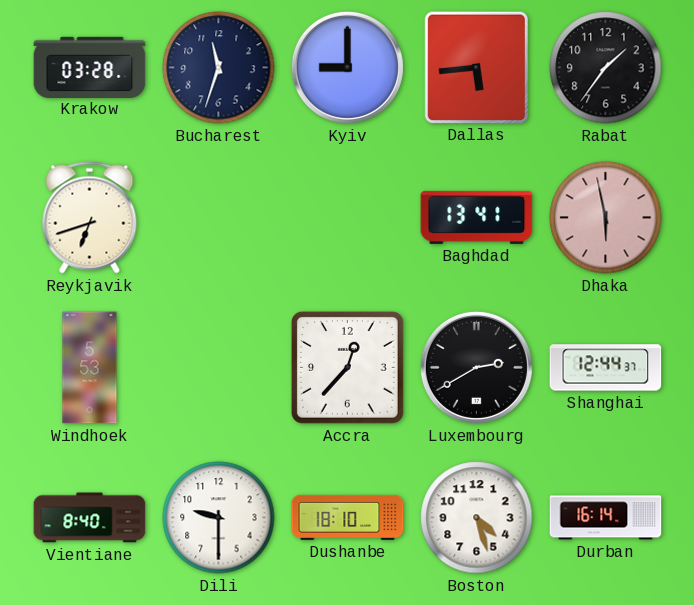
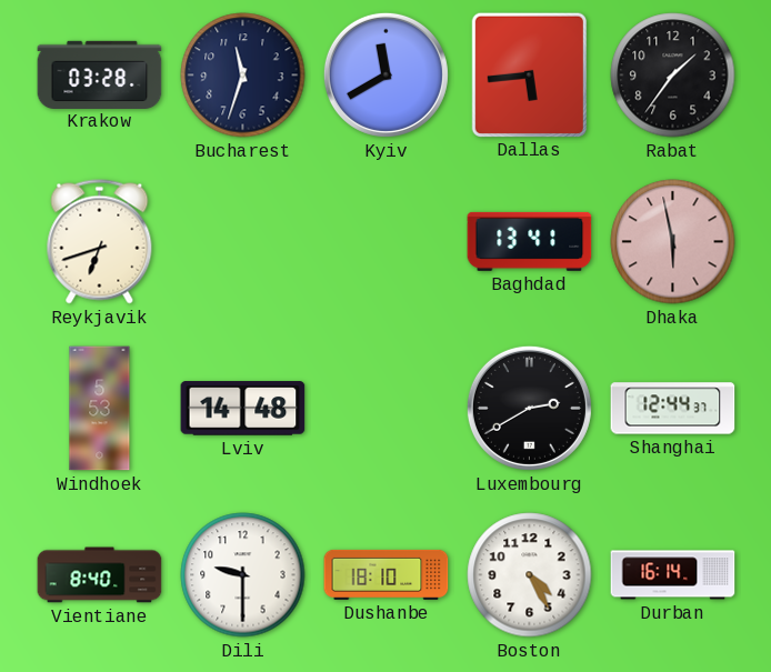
Kyiv: 9:00 -> 11:40
Lviv: none -> 14:48
Accra: 12:37 -> none
Boston: 4:27 -> 4:25
